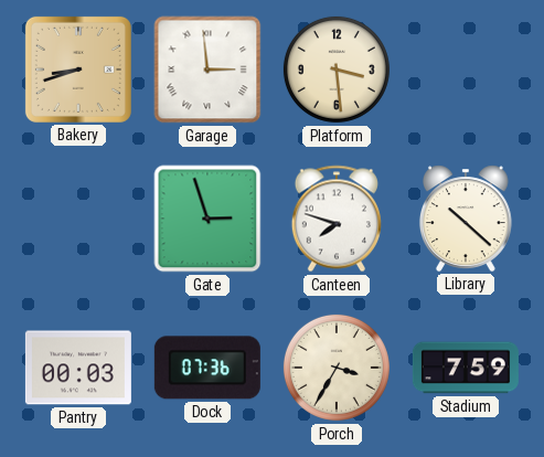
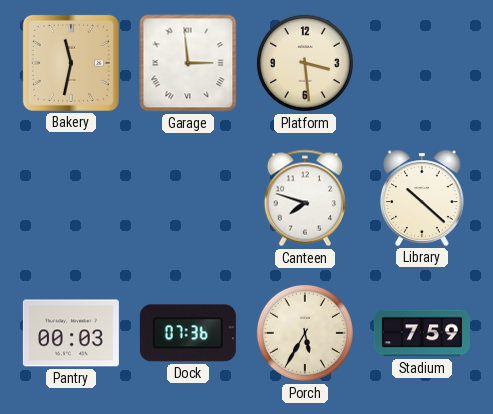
Bakery: 8:42 -> 11:32
Gate: 2:57 -> none
Porch: 3:35 -> 5:35
